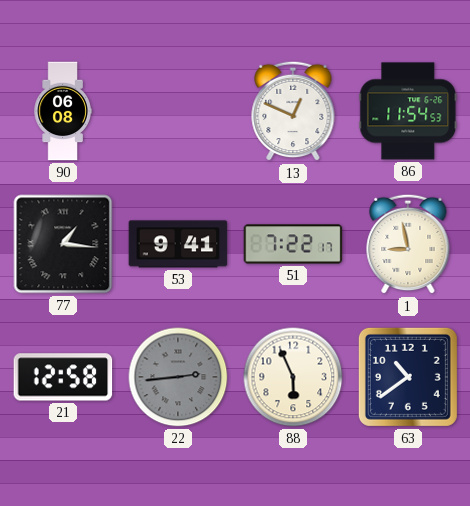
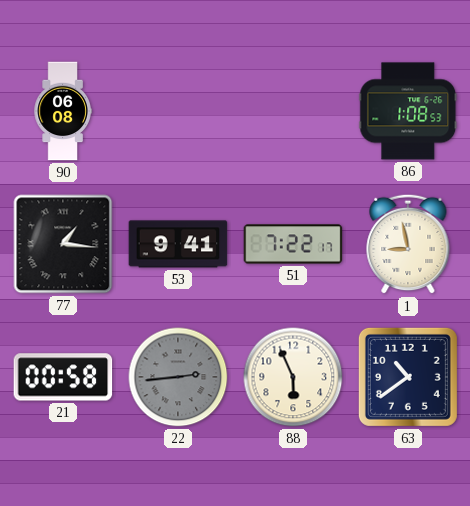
13: 12:49 -> none
86: 11:54 -> 1:08
21: 12:58 -> 00:58
